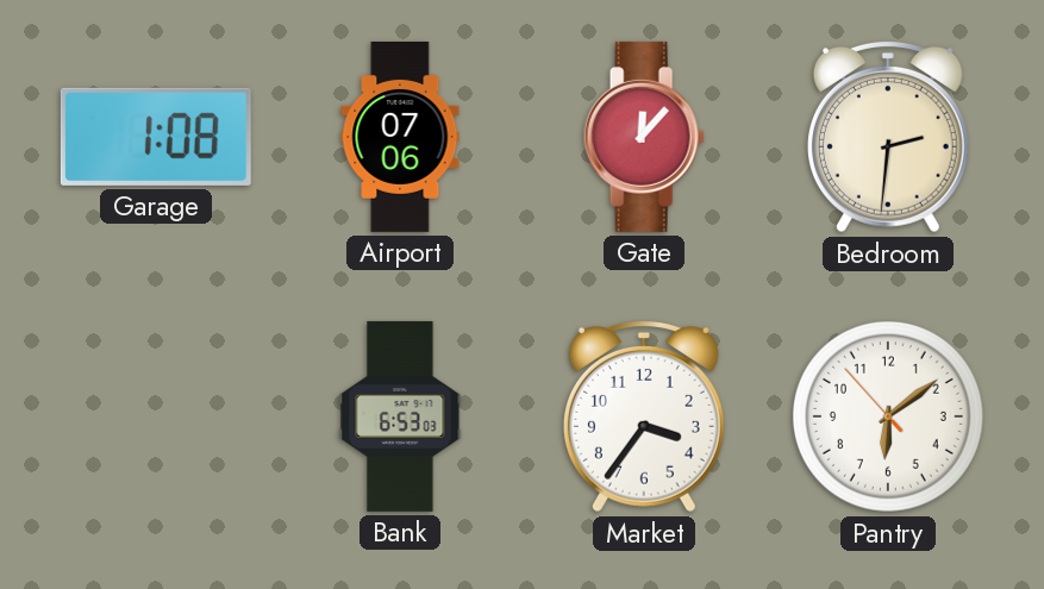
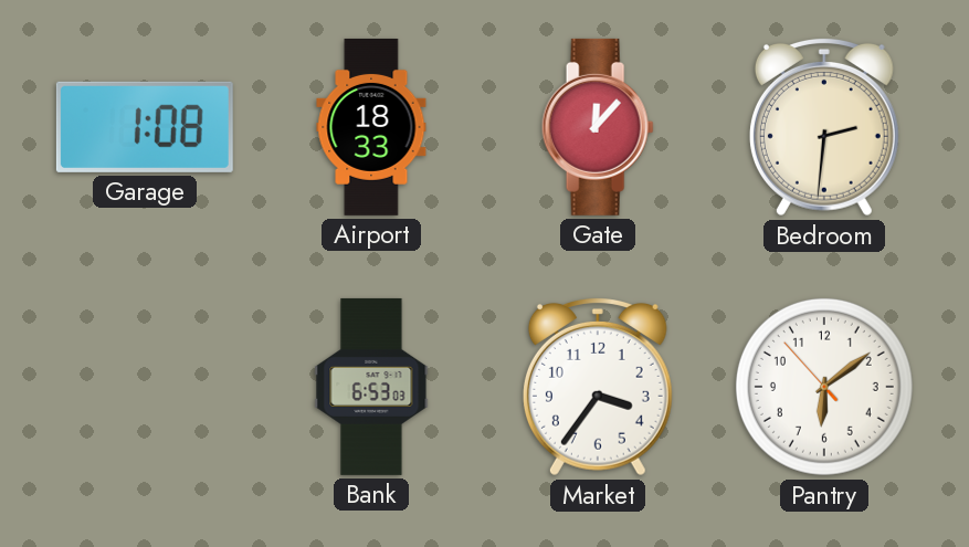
Airport: 07:06 -> 18:33
